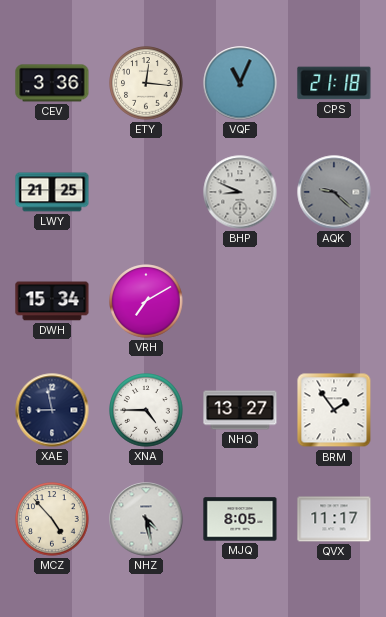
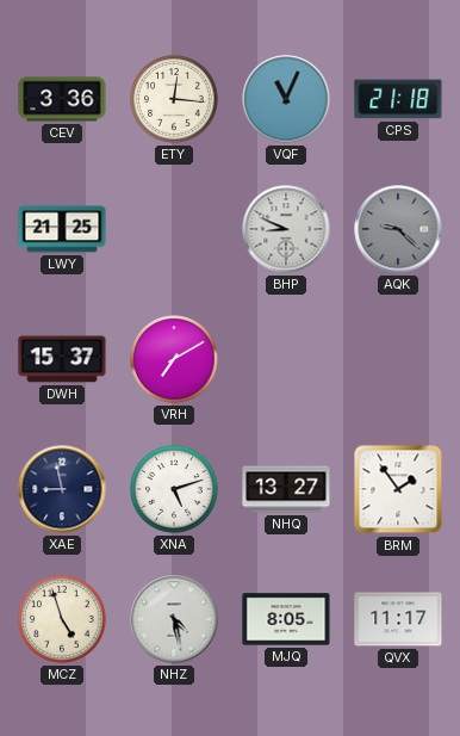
DWH: 15:34 -> 15:37
XNA: 4:45 -> 5:12
MCZ: 4:53 -> 4:57
